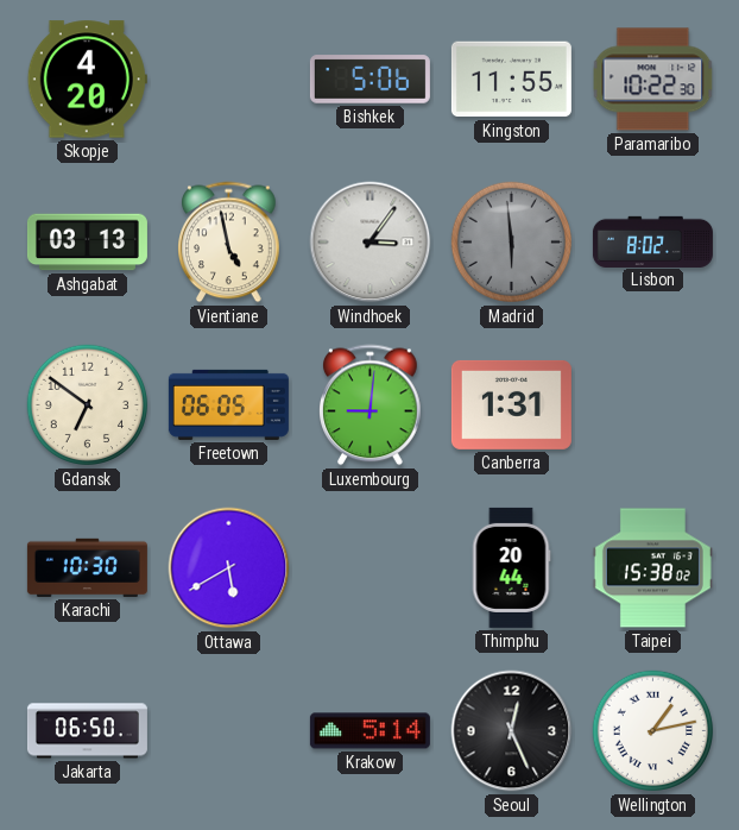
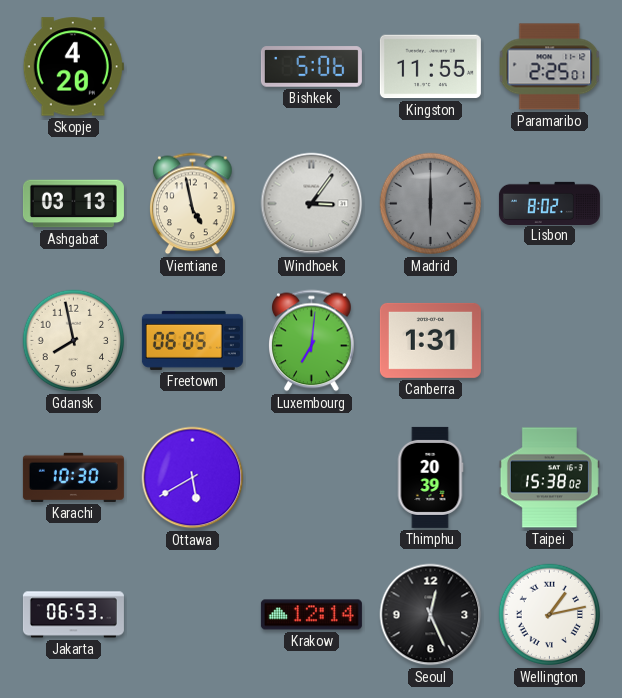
Paramaribo: 10:22 -> 2:25
Madrid: 5:59 -> 6:00
Gdansk: 6:51 -> 7:58
Luxembourg: 9:01 -> 7:01
Thimphu: 20:44 -> 20:39
Jakarta: 06:50 -> 06:53
Krakow: 5:14 -> 12:14
